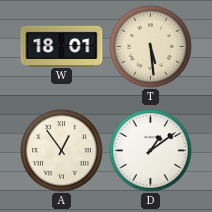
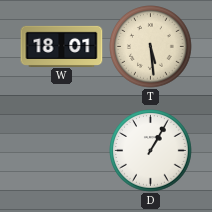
A: 12:54 -> none
D: 1:09 -> 1:05
